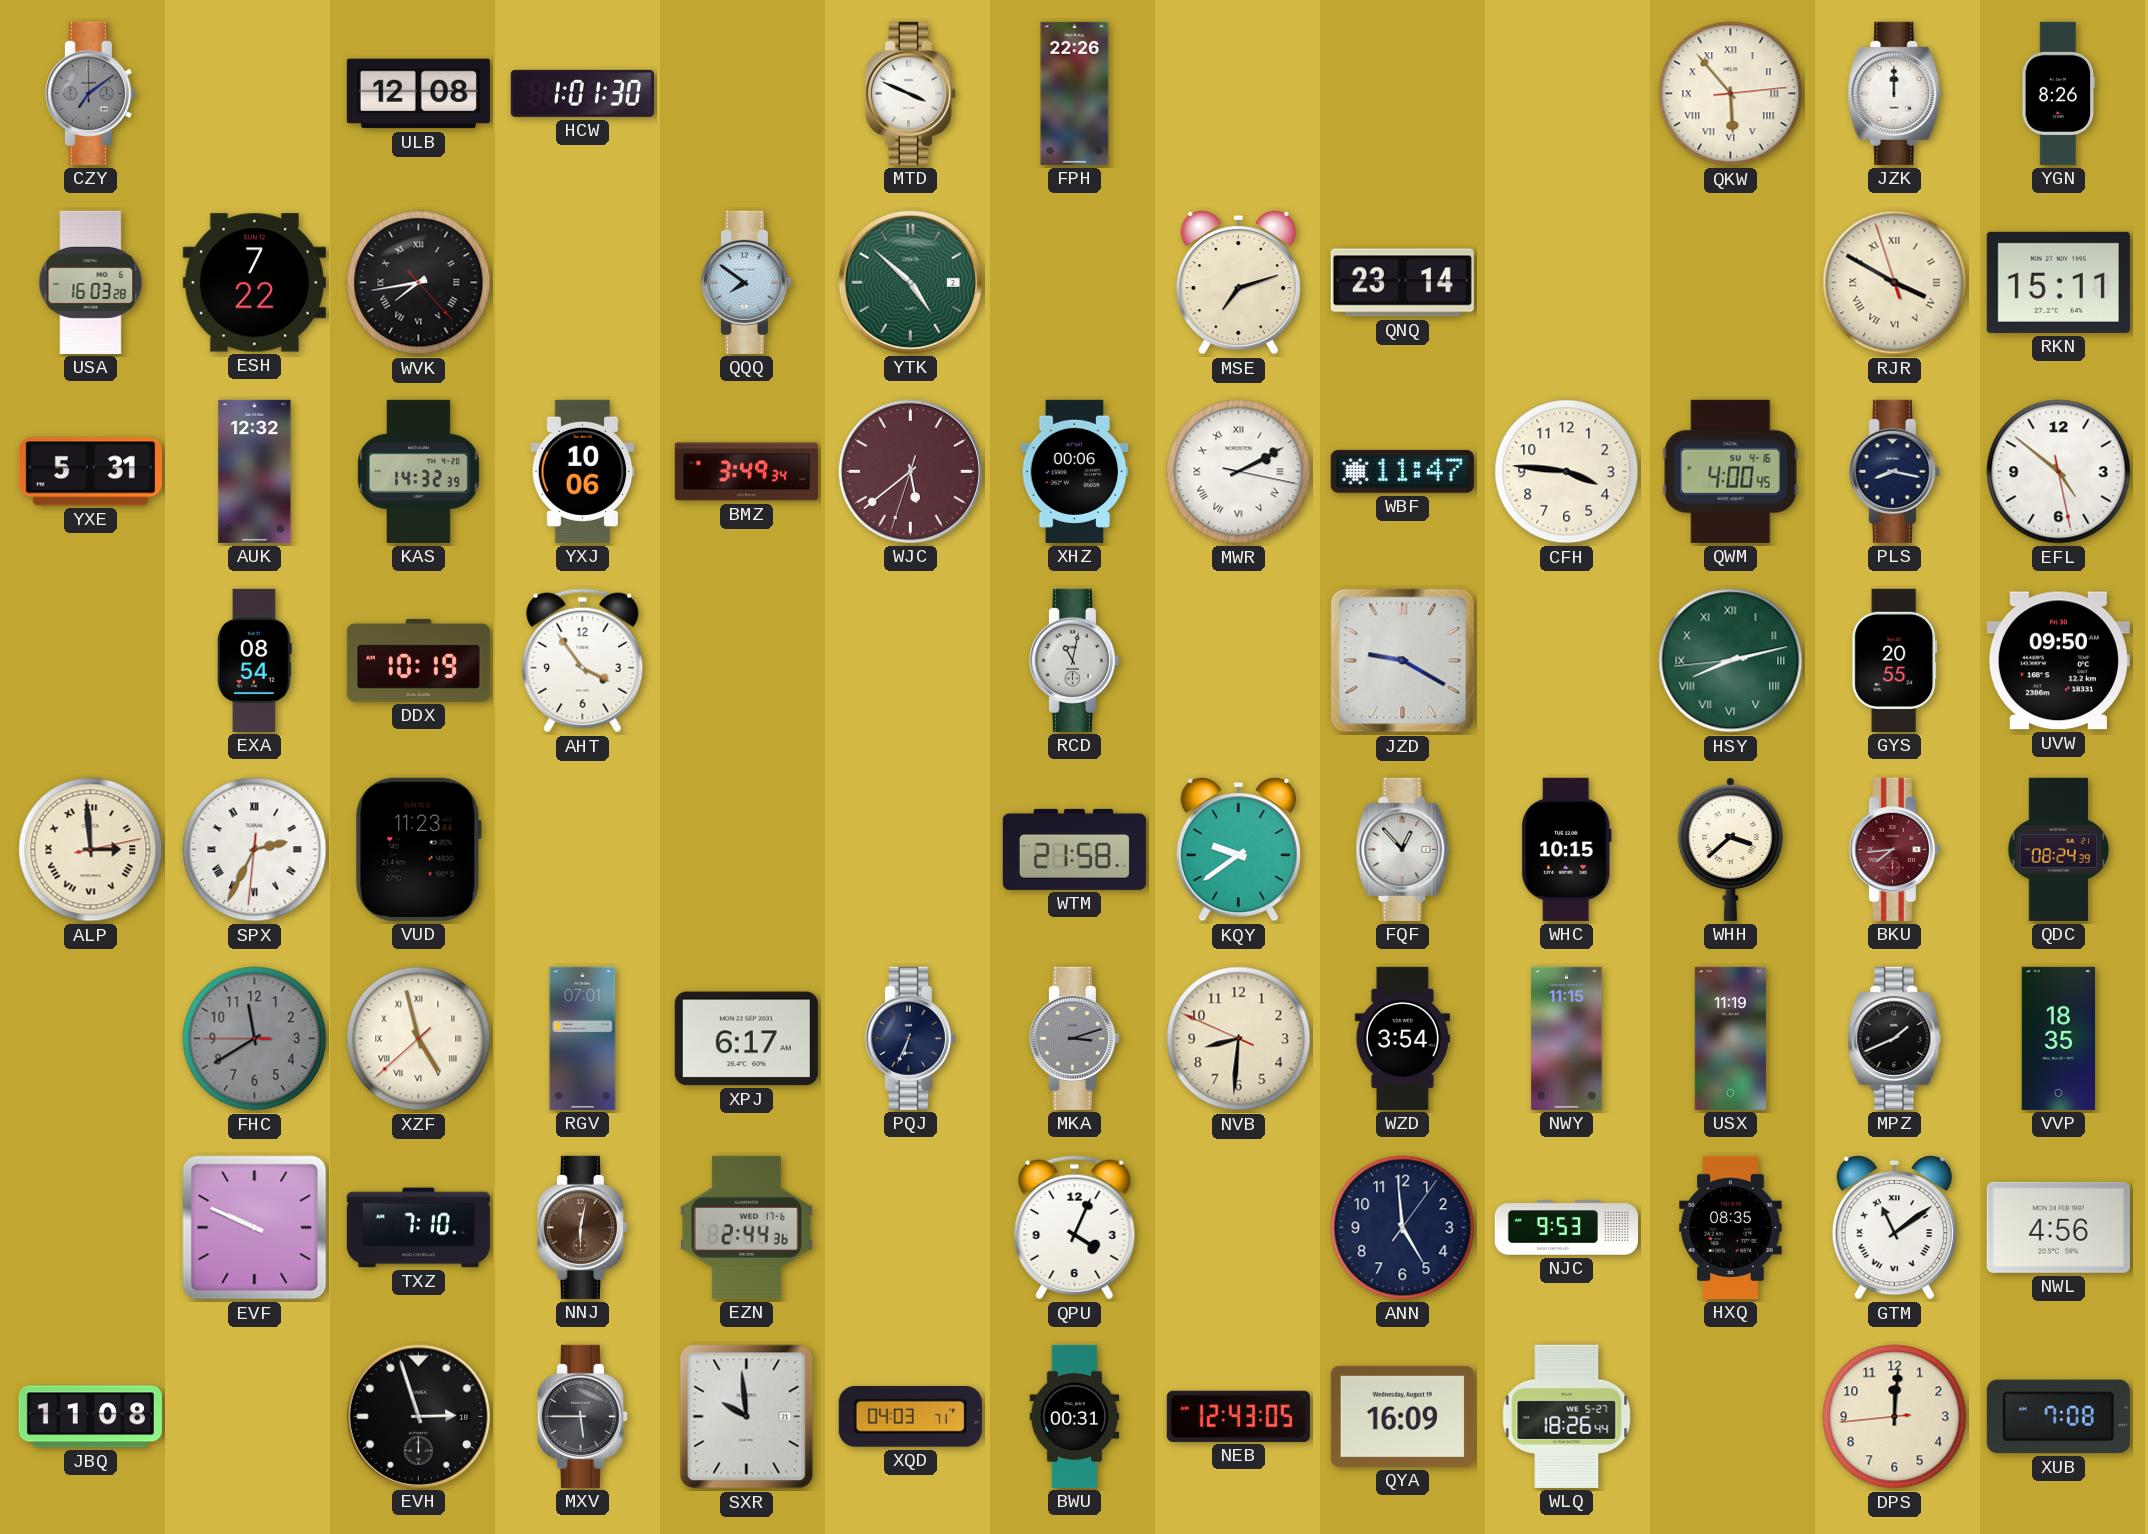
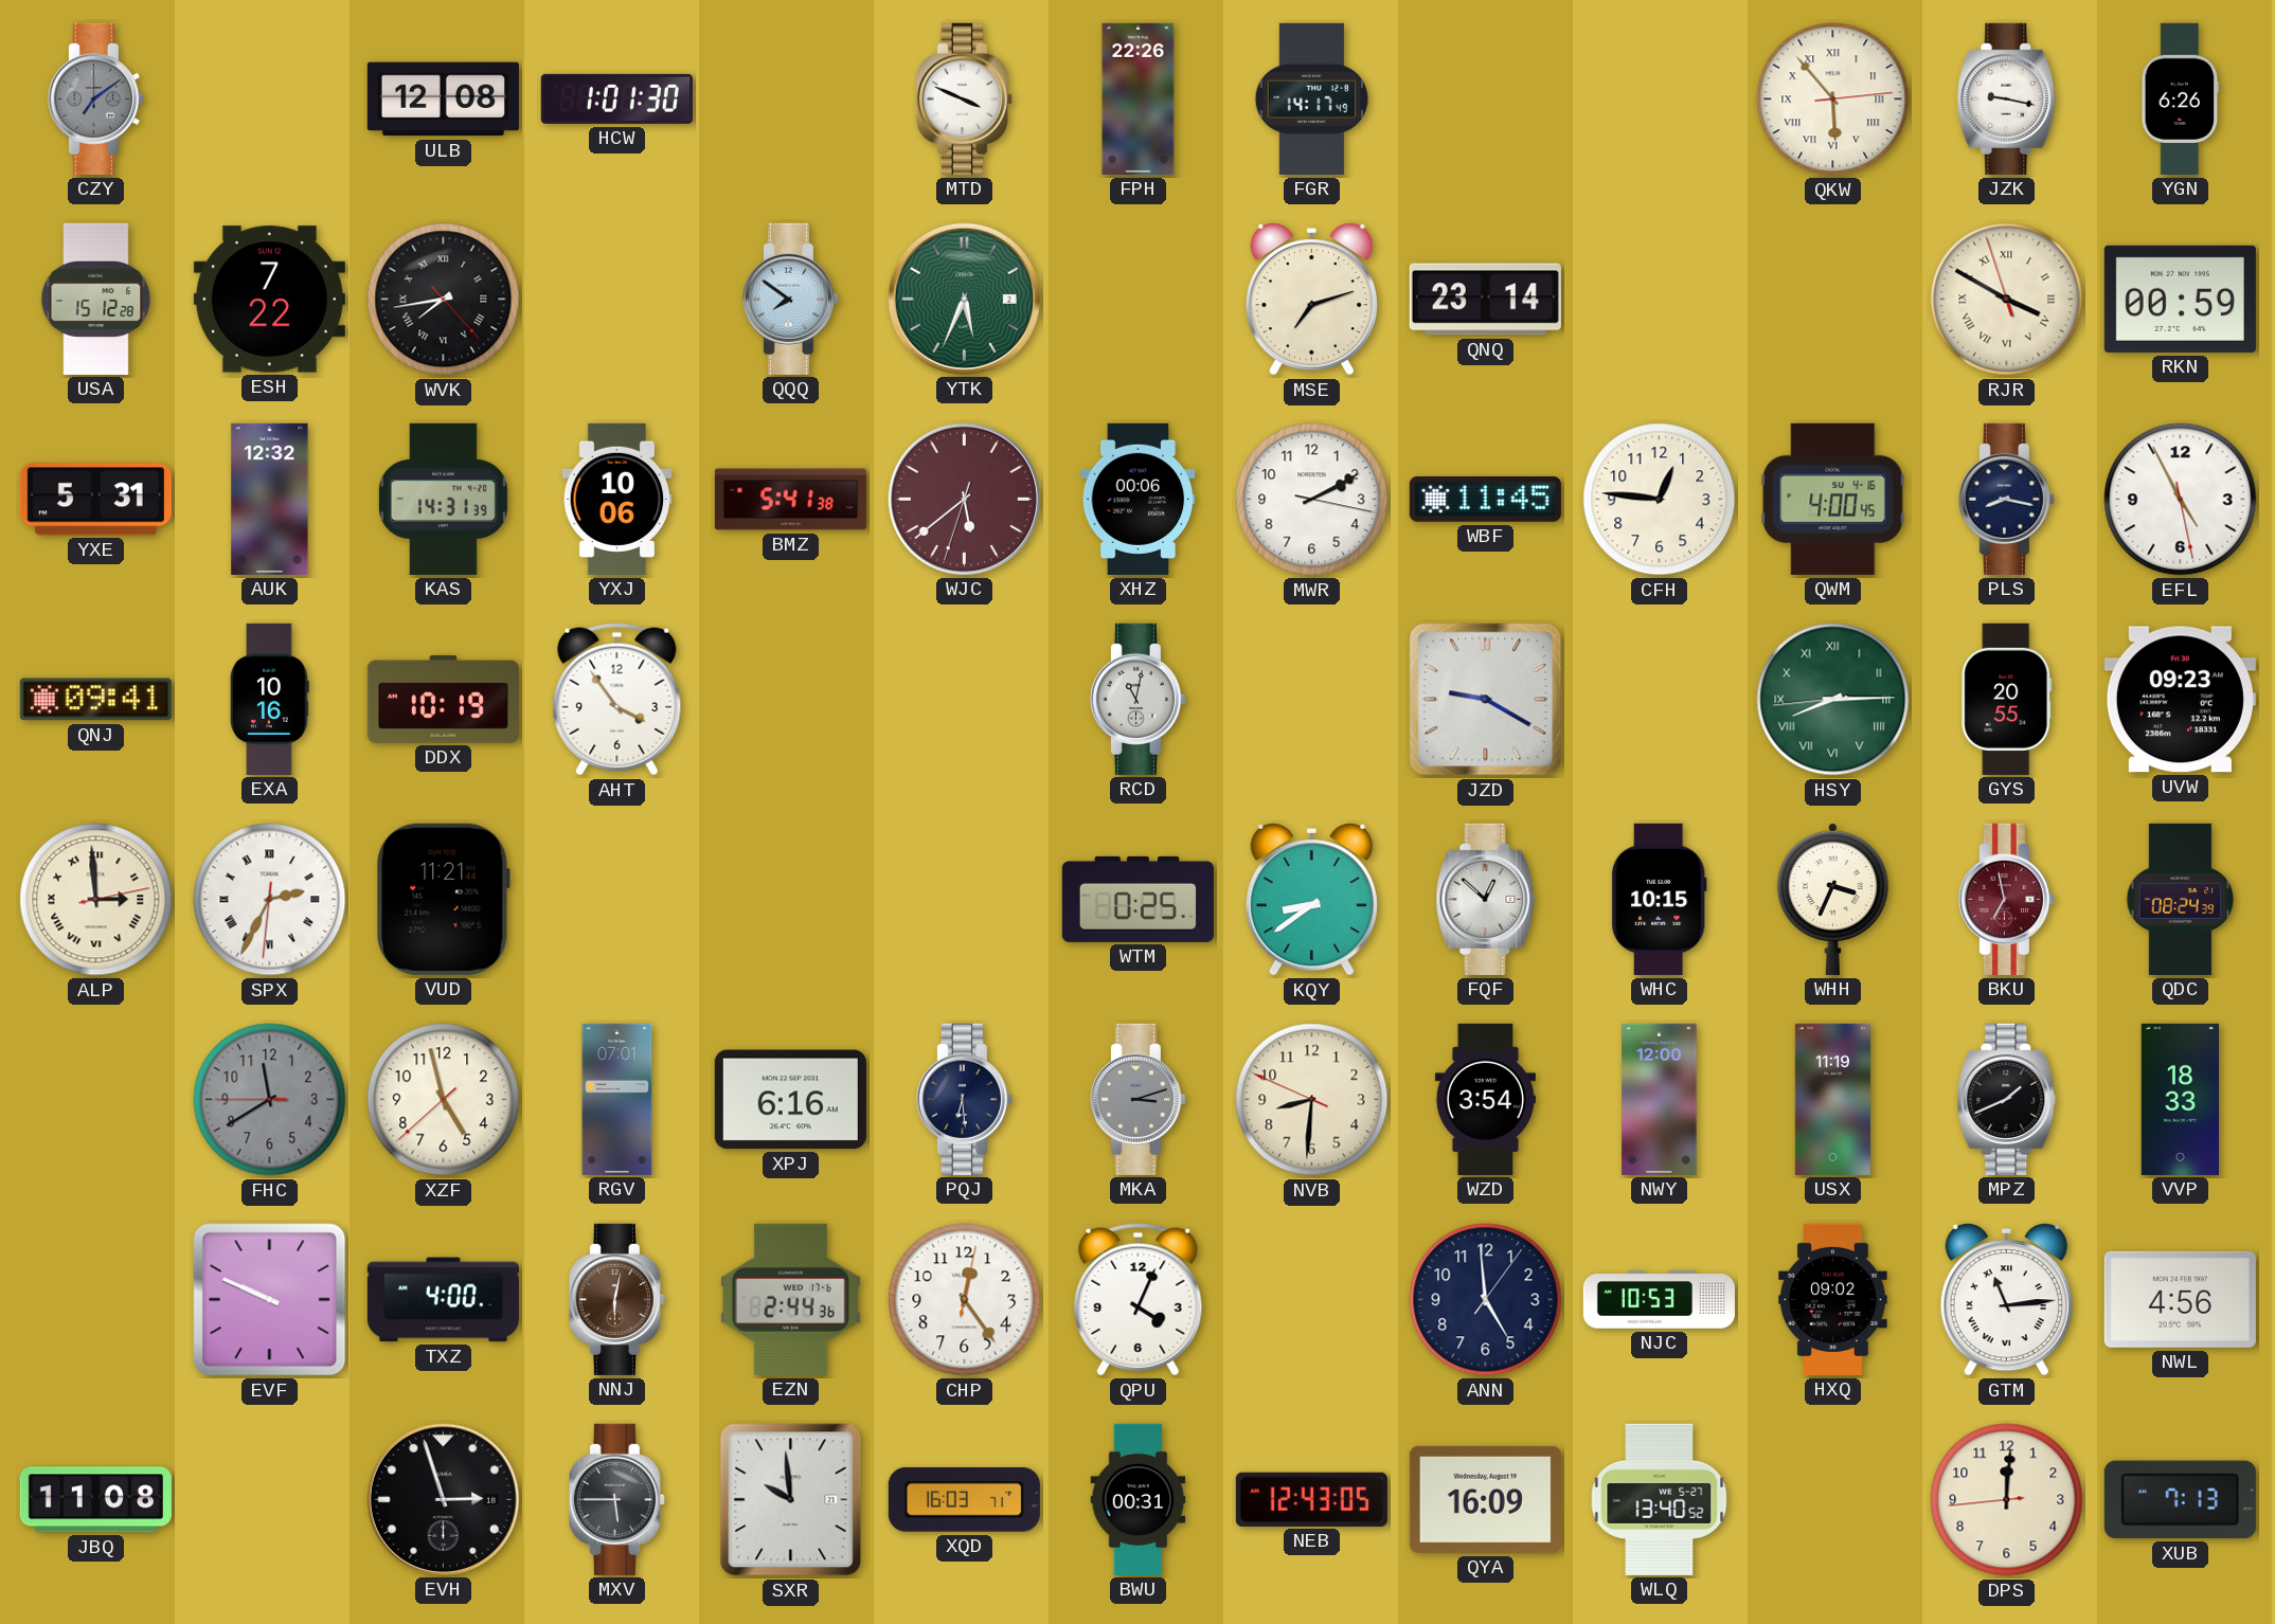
FGR: none -> 14:17
JZK: 12:00 -> 9:17
YGN: 8:26 -> 6:26
USA: 16:03 -> 15:12
YTK: 4:52 -> 5:34
RKN: 15:11 -> 00:59
KAS: 14:32 -> 14:31
BMZ: 3:49 -> 5:41
MWR numerals: Roman -> Arabic
WBF: 11:47 -> 11:45
CFH: 3:46 -> 12:46
EFL: 4:51 -> 4:55
QNJ: none -> 09:41
EXA: 08:54 -> 10:16
HSY: 8:12 -> 8:14
UVW: 09:50 -> 09:23
VUD: 11:23 -> 11:21
WTM: 21:58 -> 0:25
KQY: 9:39 -> 8:39
FQF: 12:53 -> 12:52
WHH: 3:38 -> 3:34
BKU: 7:44 -> 6:58
XZF numerals: Roman -> Arabic
XPJ: 6:17 -> 6:16
PQJ: 6:34 -> 6:29
NWY: 11:15 -> 12:00
VVP: 18:35 -> 18:33
TXZ: 7:10 -> 4:00
CHP: none -> 12:24
NJC: 9:53 -> 10:53
HXQ: 08:35 -> 09:02
GTM: 11:09 -> 11:14
XQD: 04:03 -> 16:03
WLQ: 18:26 -> 13:40
XUB: 7:08 -> 7:13
